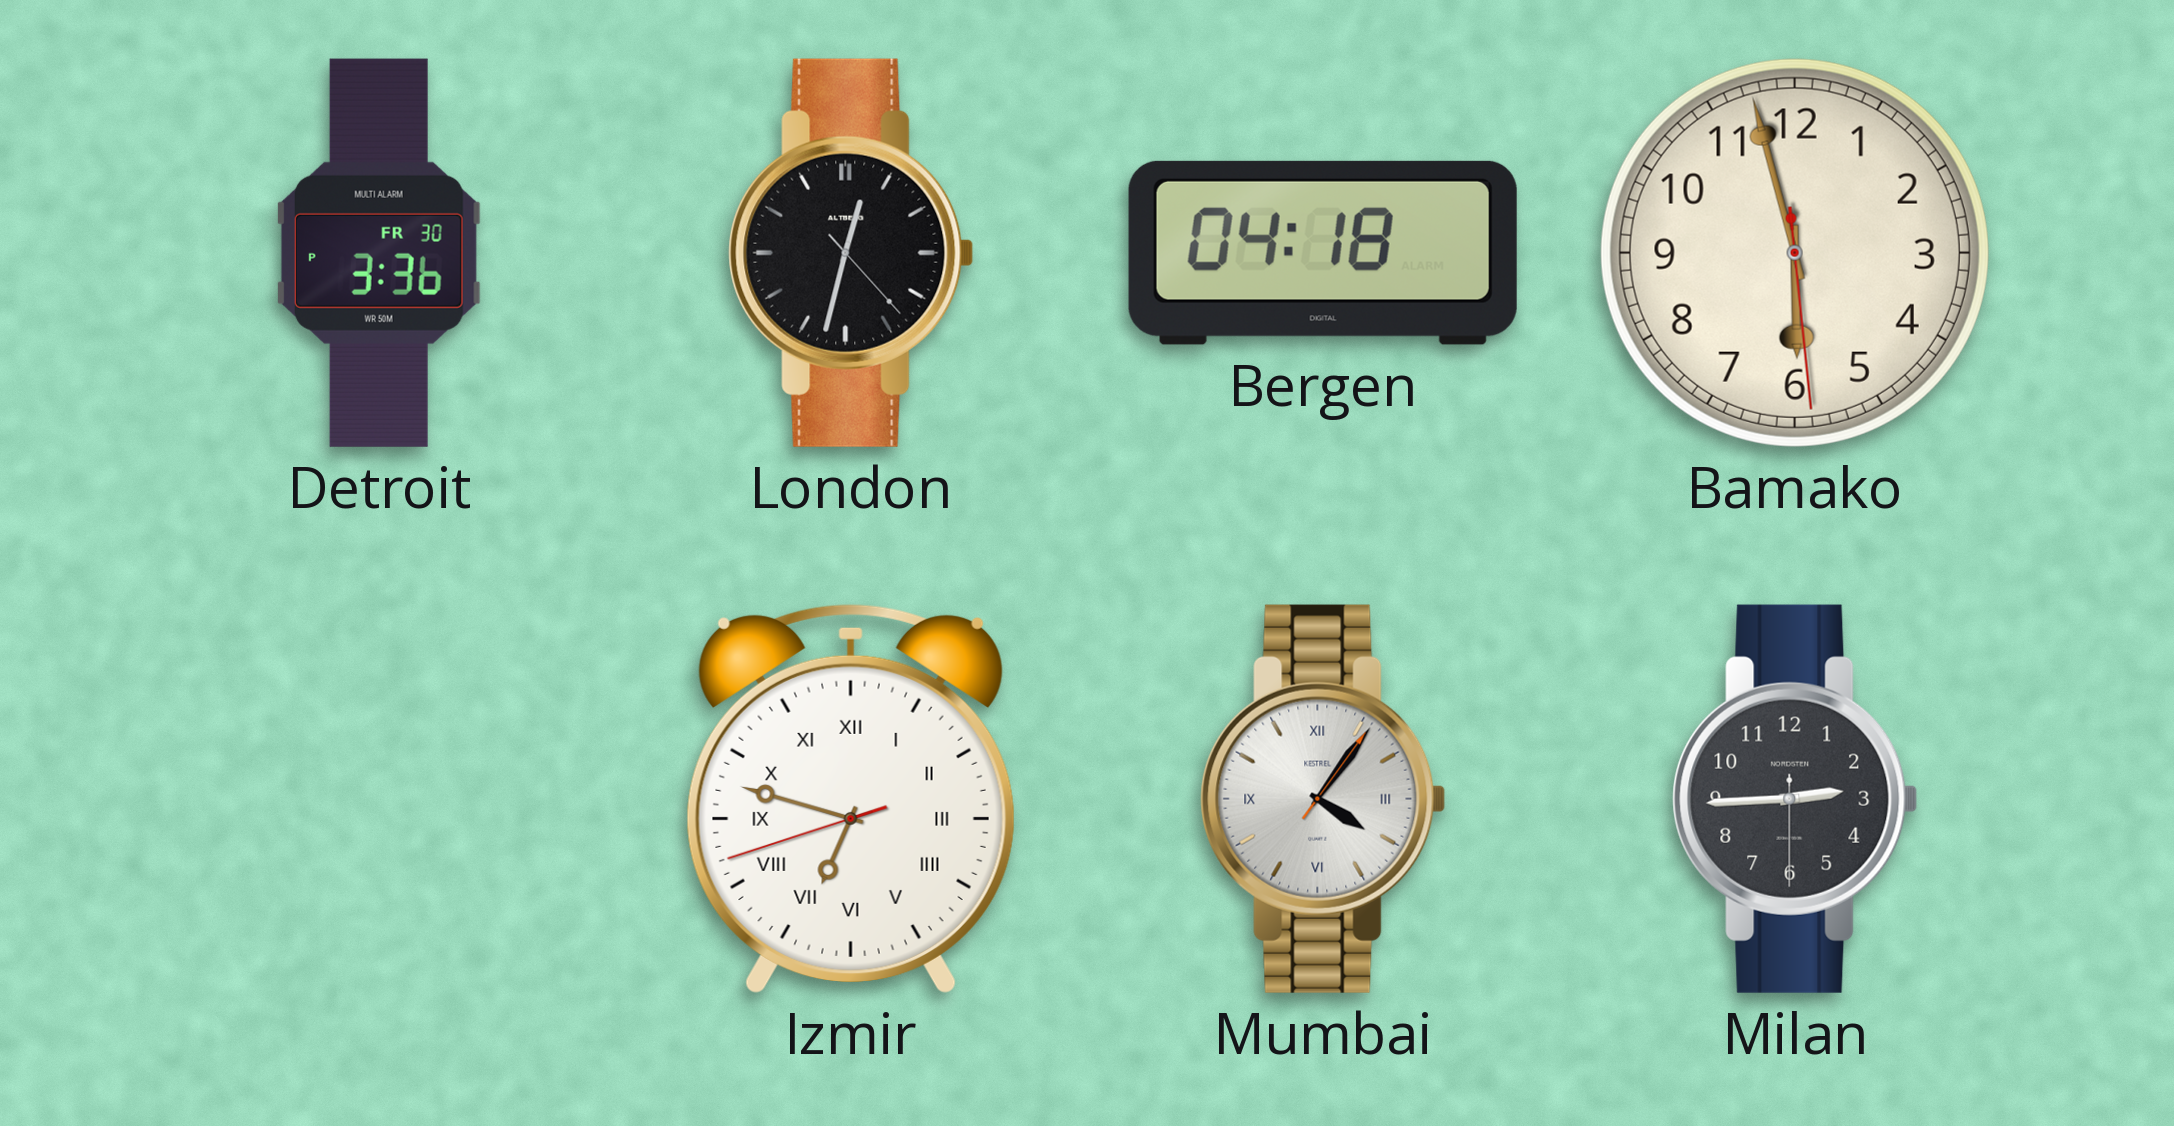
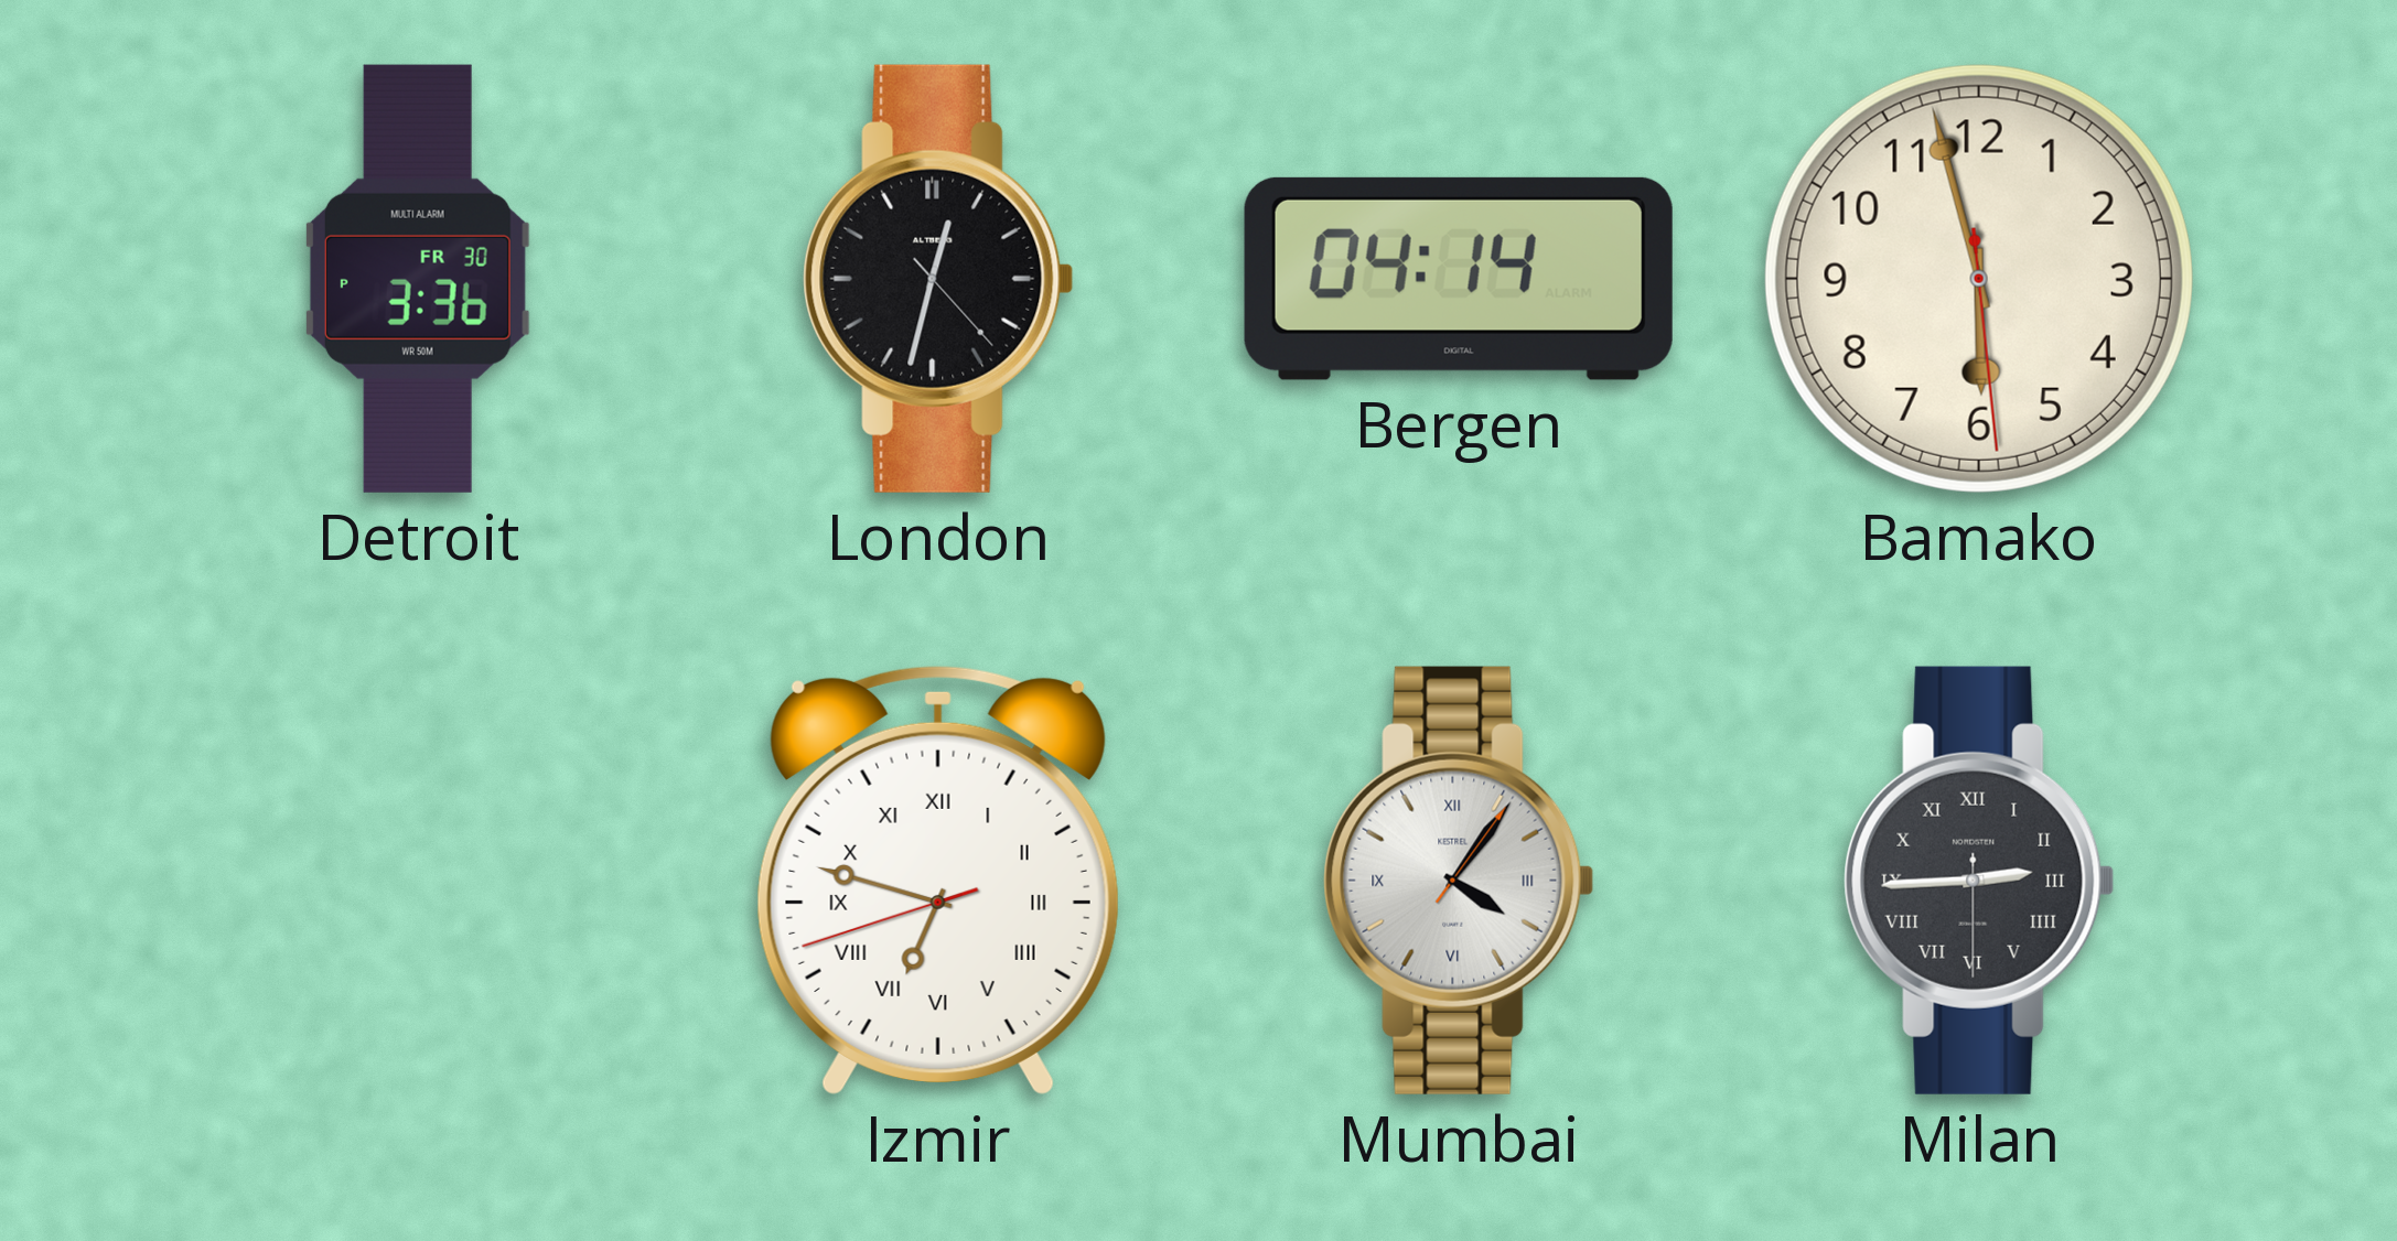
Bergen: 04:18 -> 04:14
Milan numerals: Arabic -> Roman
